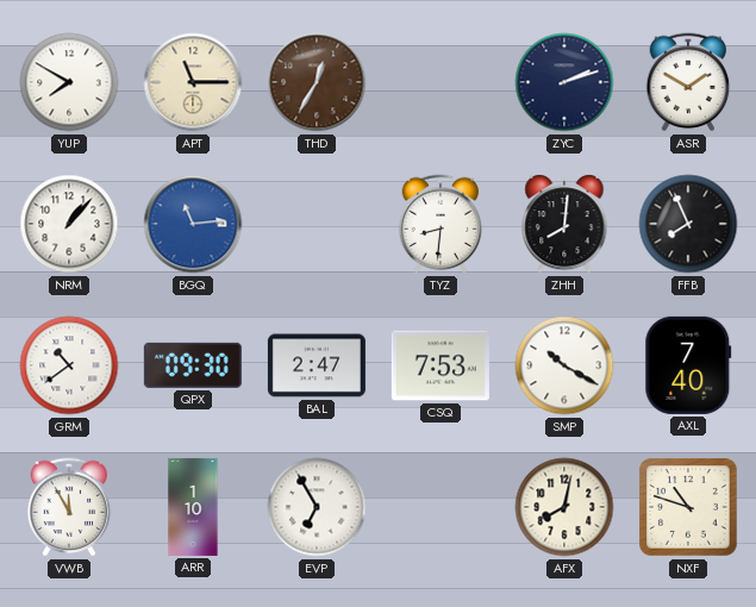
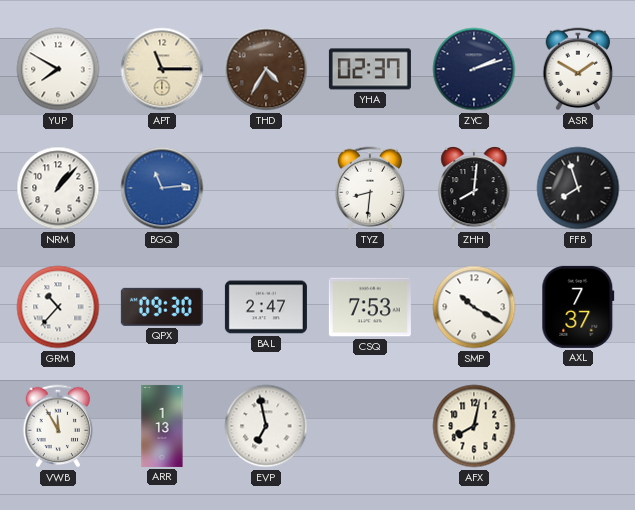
THD: 12:35 -> 4:35
YHA: none -> 02:37
FFB: 7:56 -> 7:57
GRM: 10:39 -> 10:37
AXL: 7:40 -> 7:37
ARR: 1:10 -> 1:13
EVP: 6:55 -> 6:58
NXF: 10:48 -> none
